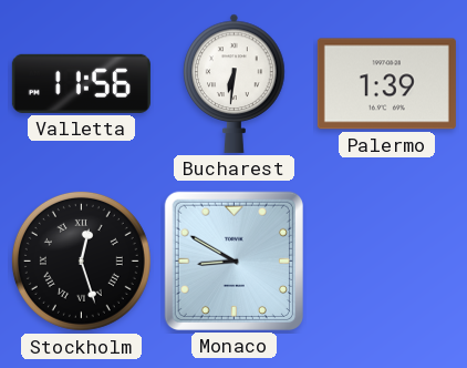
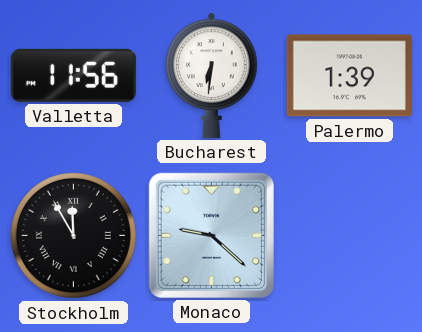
Stockholm: 12:27 -> 11:55
Monaco: 8:50 -> 9:22
